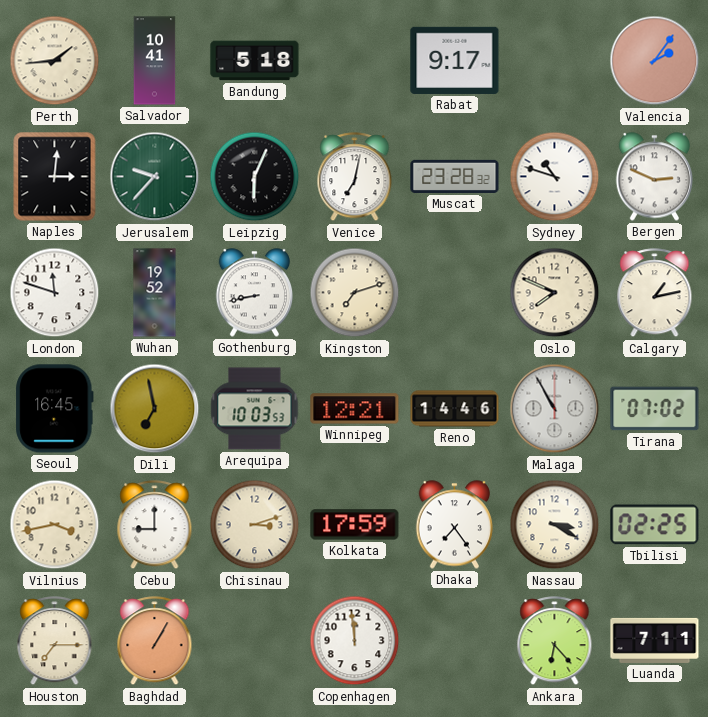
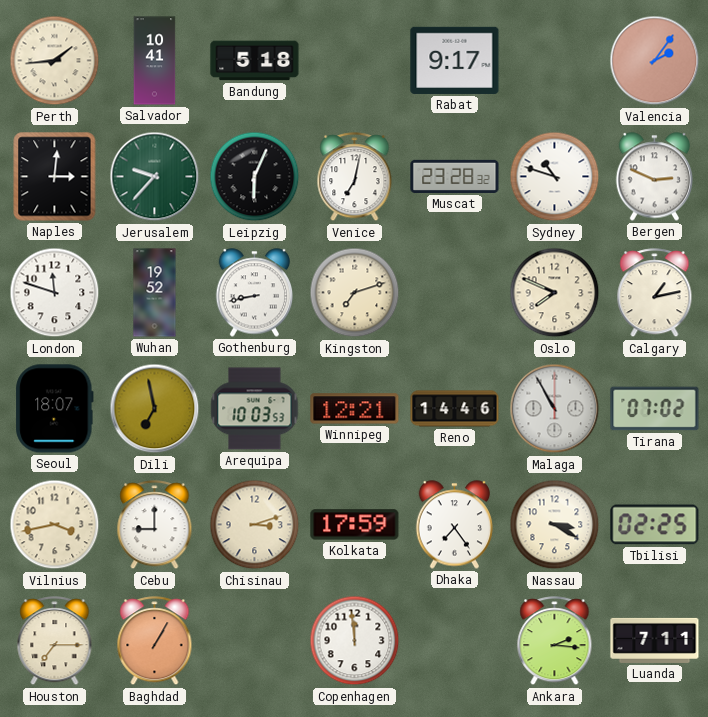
Seoul: 16:45 -> 18:07
Ankara: 6:23 -> 2:16
